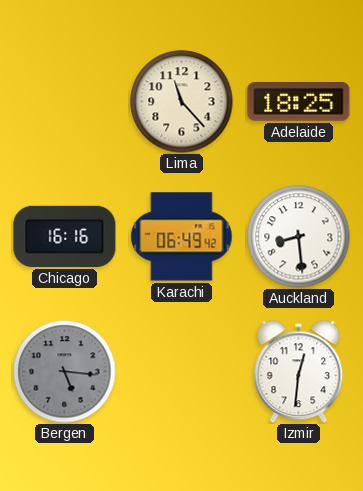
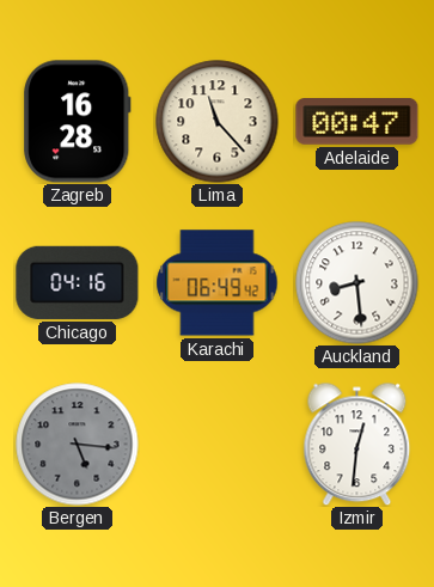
Zagreb: none -> 16:28
Adelaide: 18:25 -> 00:47
Chicago: 16:16 -> 04:16
